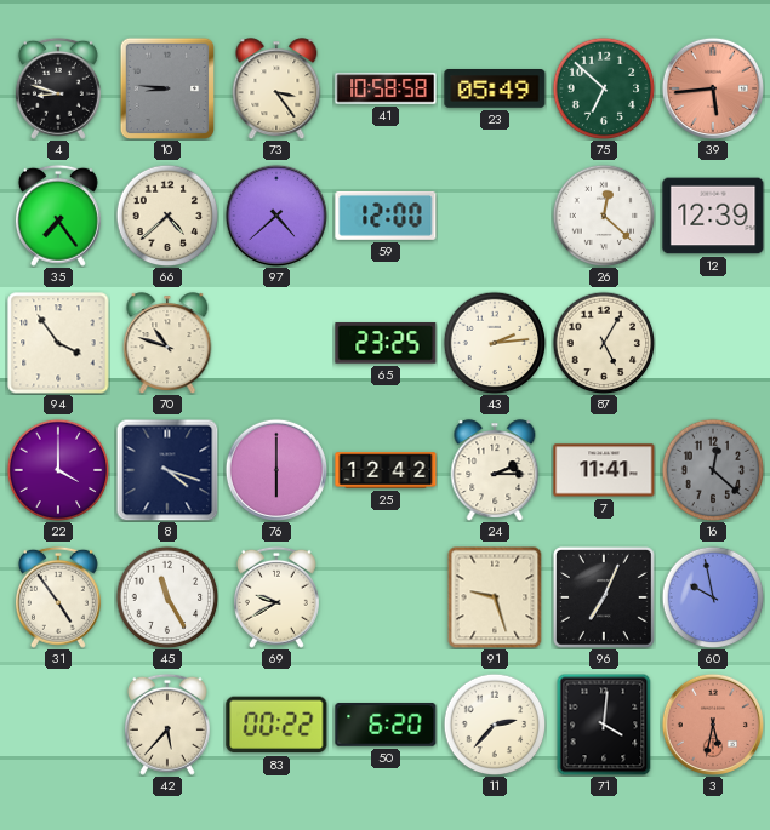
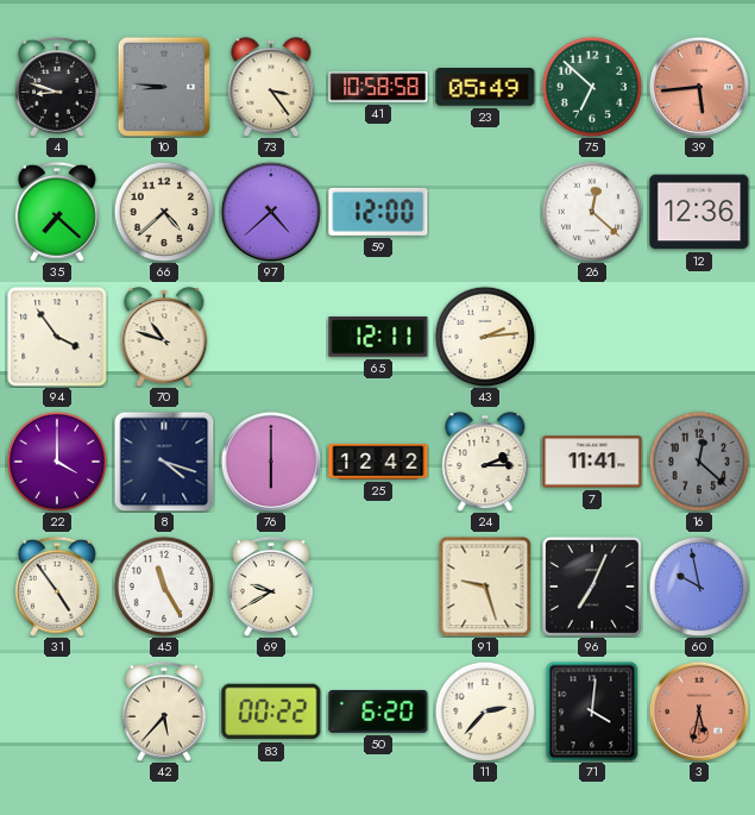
35: 7:24 -> 7:22
12: 12:39 -> 12:36
65: 23:25 -> 12:11
87: 5:05 -> none
